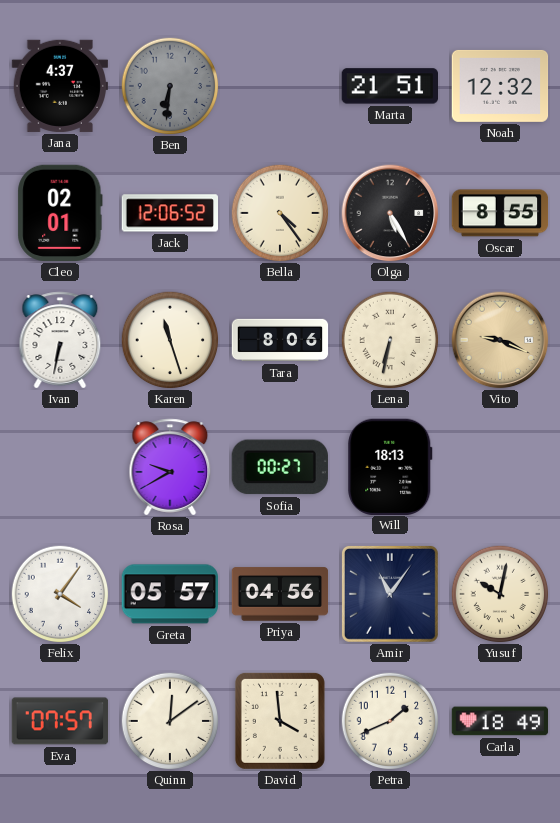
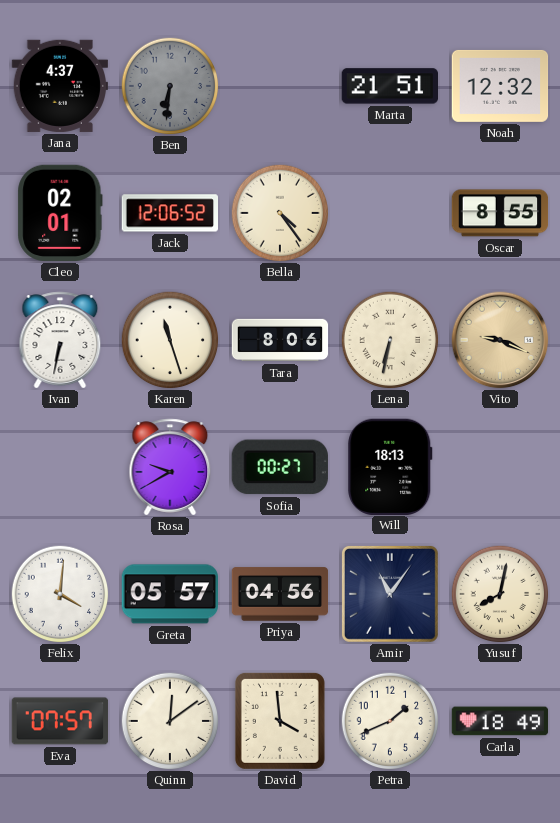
Olga: 5:25 -> none
Felix: 4:06 -> 4:01
Yusuf: 10:02 -> 8:02
